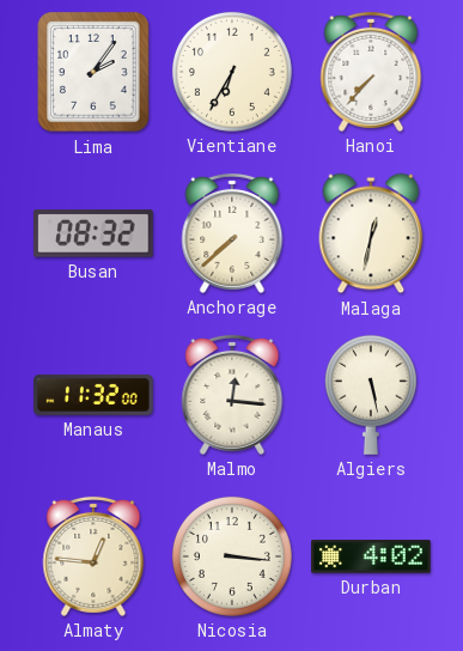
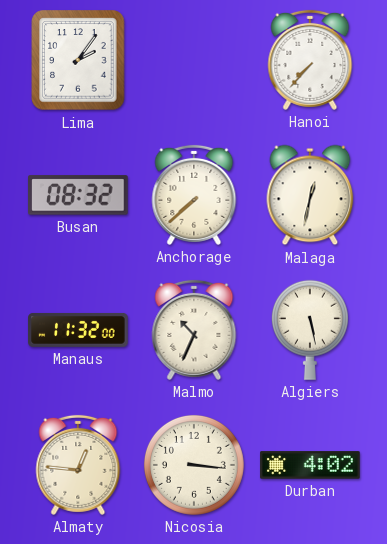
Vientiane: 6:35 -> none
Malmo: 12:16 -> 10:34
